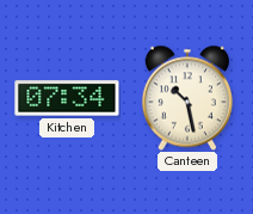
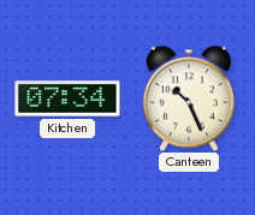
Canteen: 10:28 -> 10:26
